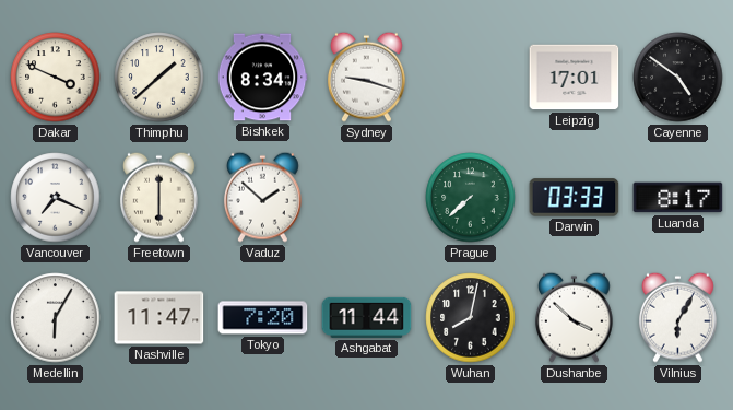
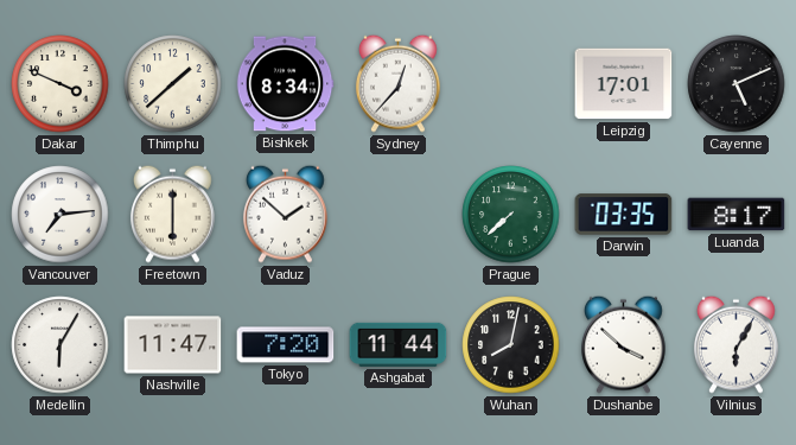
Sydney: 9:18 -> 12:37
Cayenne: 4:51 -> 5:11
Vancouver: 7:19 -> 7:14
Darwin: 03:33 -> 03:35
